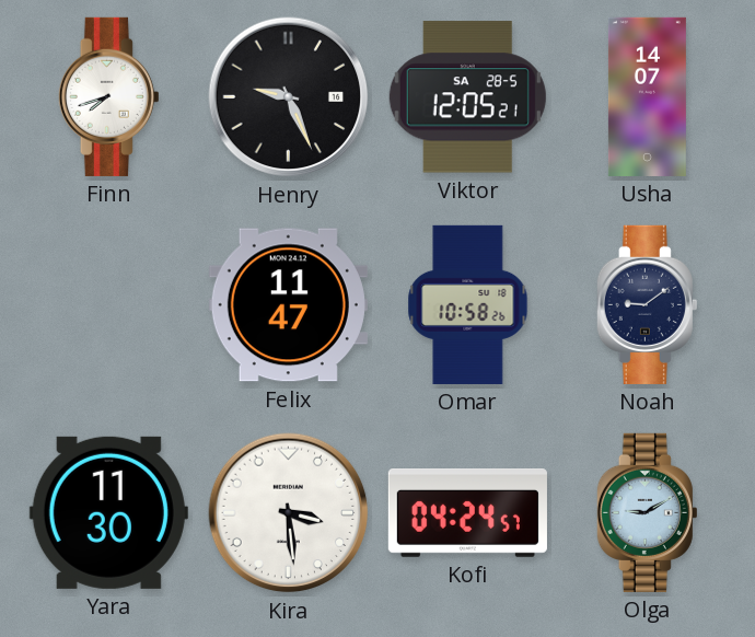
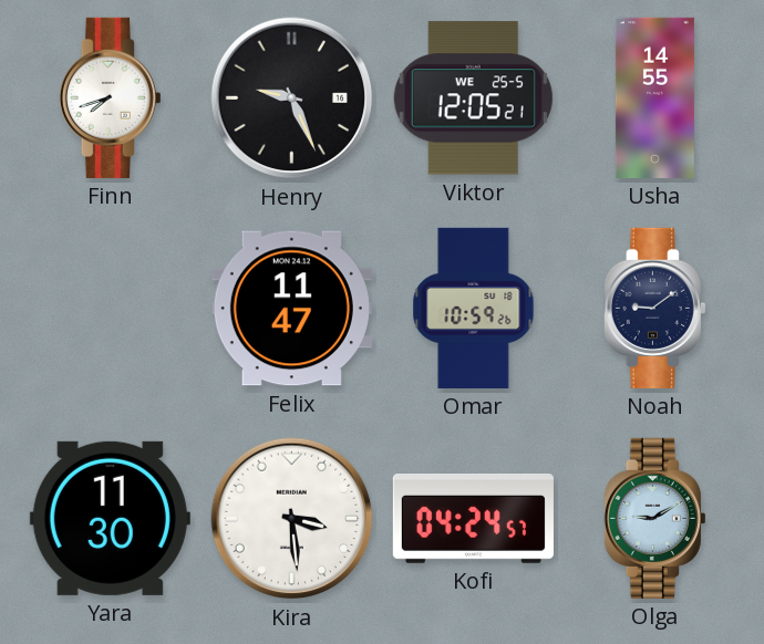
Viktor date: SA 28-5 -> WE 25-5
Usha: 14:07 -> 14:55
Omar: 10:58 -> 10:59
